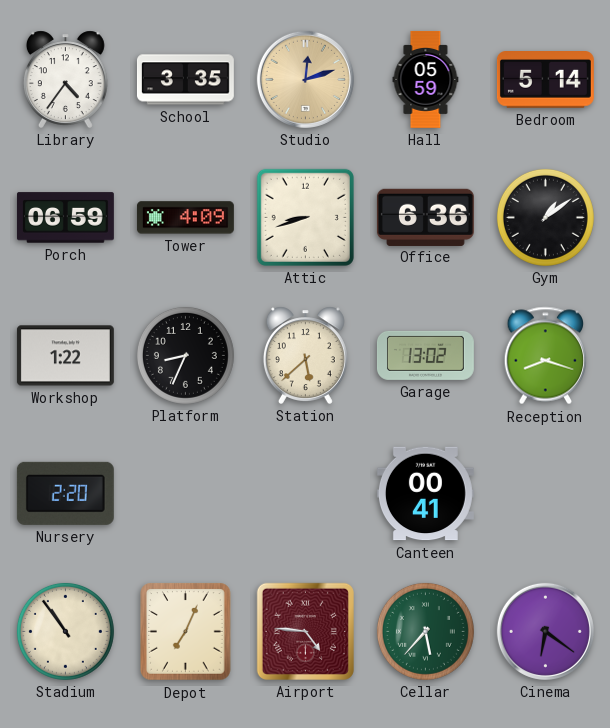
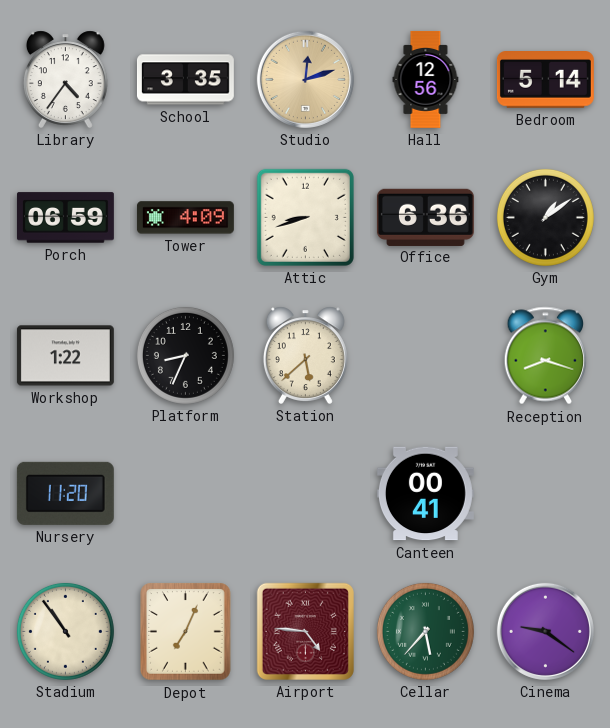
Hall: 05:59 -> 12:56
Garage: 13:02 -> none
Nursery: 2:20 -> 11:20
Cinema: 6:21 -> 9:21
